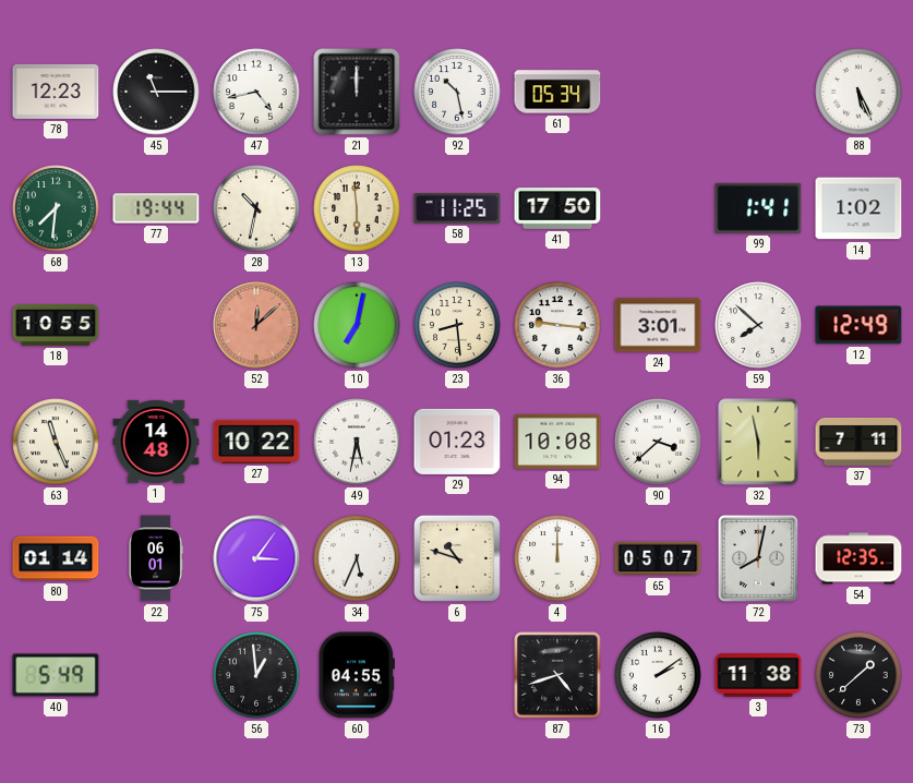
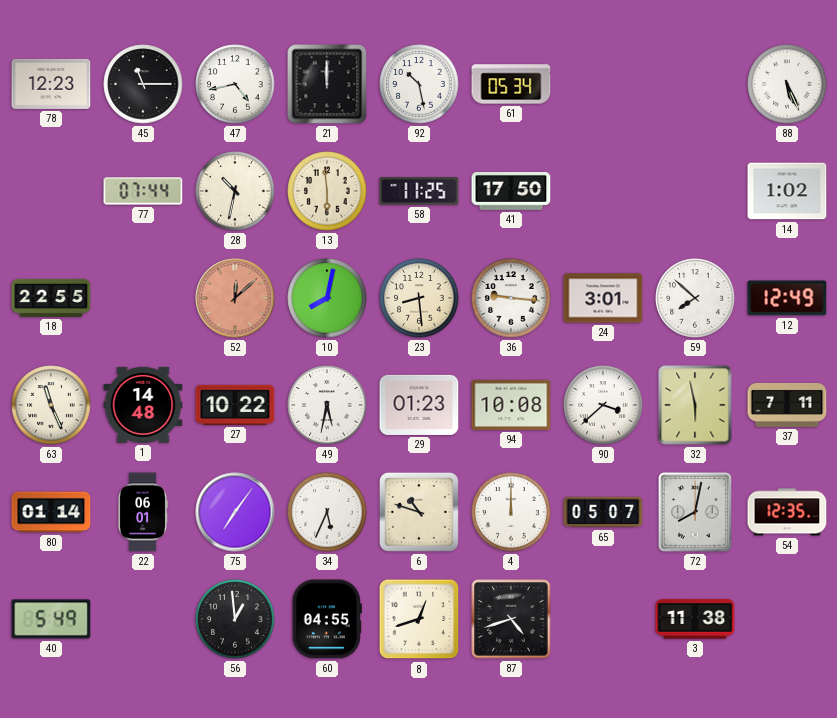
68: 7:31 -> none
77: 19:44 -> 07:44
99: 1:41 -> none
18: 10:55 -> 22:55
10: 7:02 -> 8:02
75: 3:06 -> 7:06
8: none -> 12:42
16: 2:09 -> none
73: 1:38 -> none
